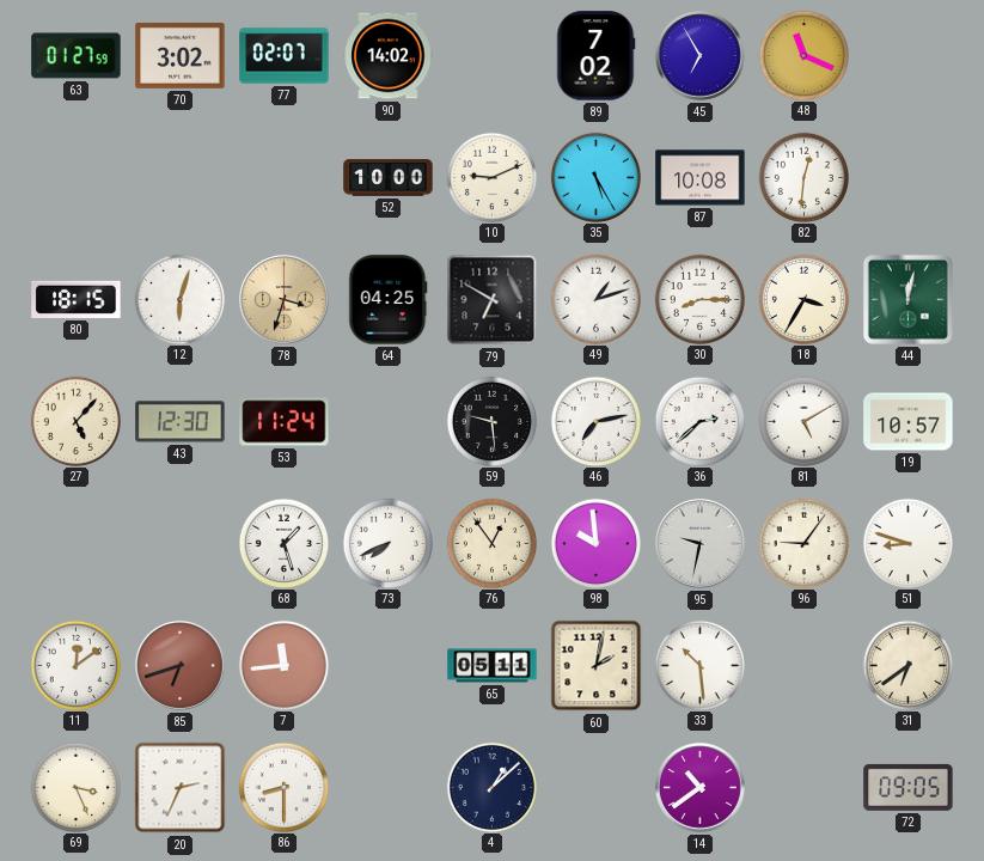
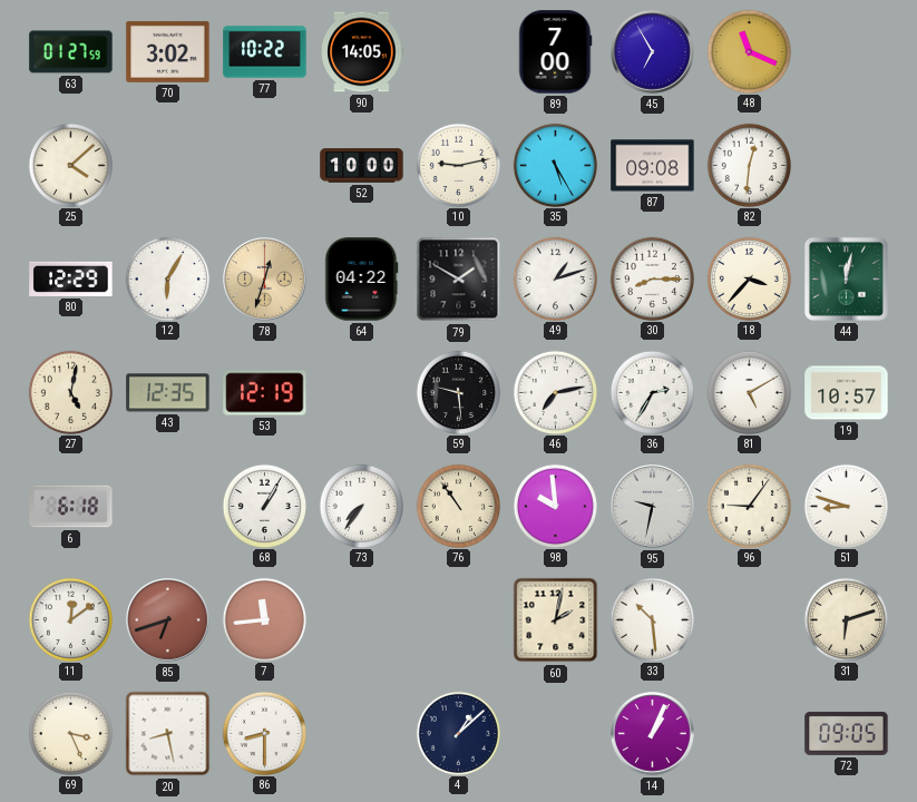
77: 02:07 -> 10:22
90: 14:02 -> 14:05
89: 7:02 -> 7:00
25: none -> 4:08
10: 9:11 -> 9:13
87: 10:08 -> 09:08
80: 18:15 -> 12:29
12: 6:03 -> 6:05
78: 3:33 -> 12:33
64: 04:25 -> 04:22
79: 6:50 -> 1:50
18: 3:35 -> 3:37
27: 5:07 -> 5:02
43: 12:30 -> 12:35
53: 11:24 -> 12:19
36: 2:38 -> 2:35
6: none -> 6:18
68: 1:27 -> 1:05
73: 7:41 -> 7:36
76: 12:54 -> 10:54
65: 05:11 -> none
31: 6:39 -> 6:12
20: 2:34 -> 8:28
14: 10:39 -> 1:04
